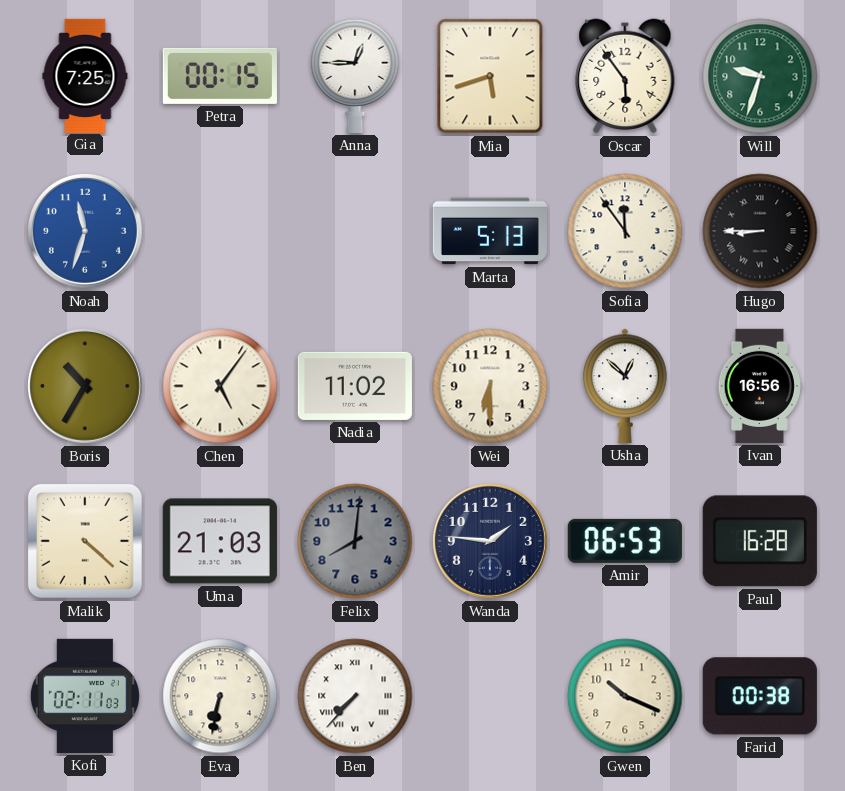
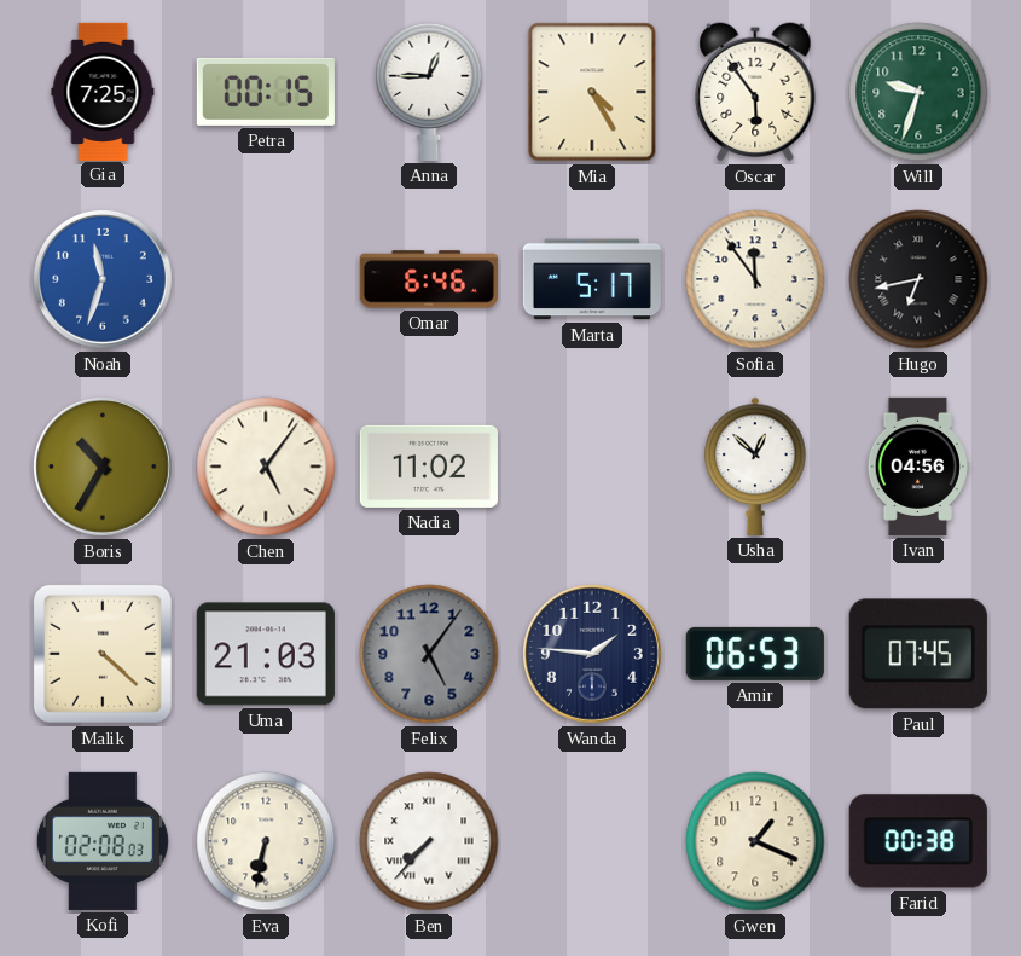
Mia: 5:42 -> 4:25
Omar: none -> 6:46
Marta: 5:13 -> 5:17
Hugo: 8:45 -> 6:43
Wei: 6:30 -> none
Ivan: 16:56 -> 04:56
Felix: 8:01 -> 5:06
Paul: 16:28 -> 07:45
Kofi: 02:11 -> 02:08
Gwen: 10:19 -> 1:19
